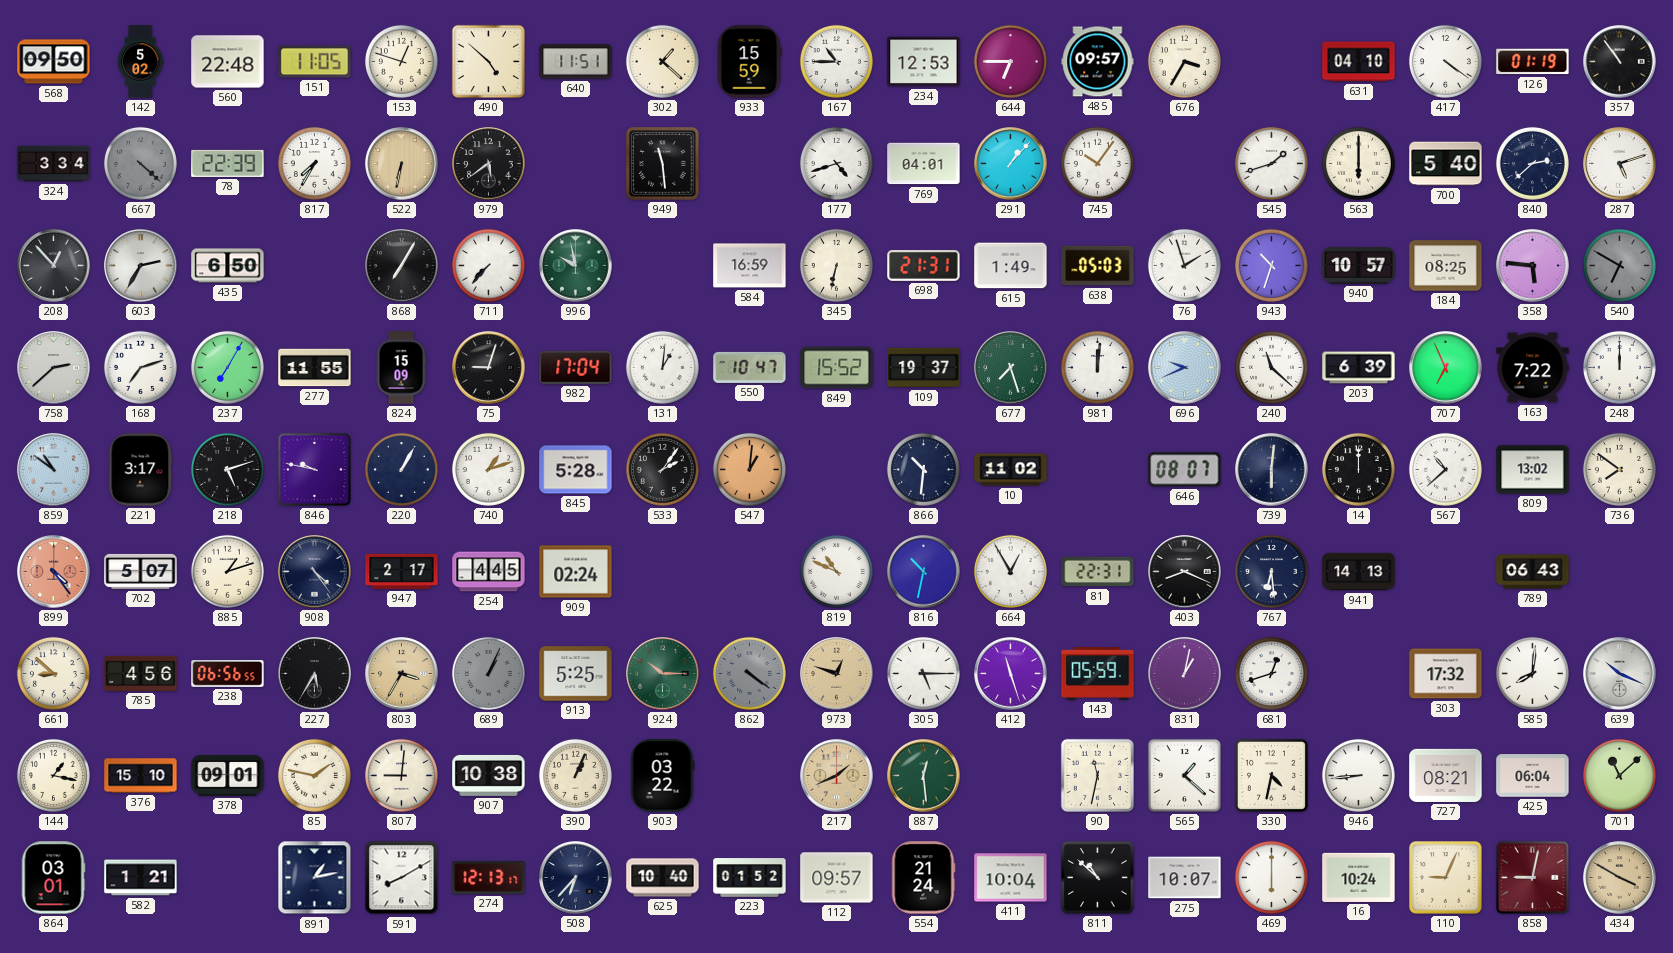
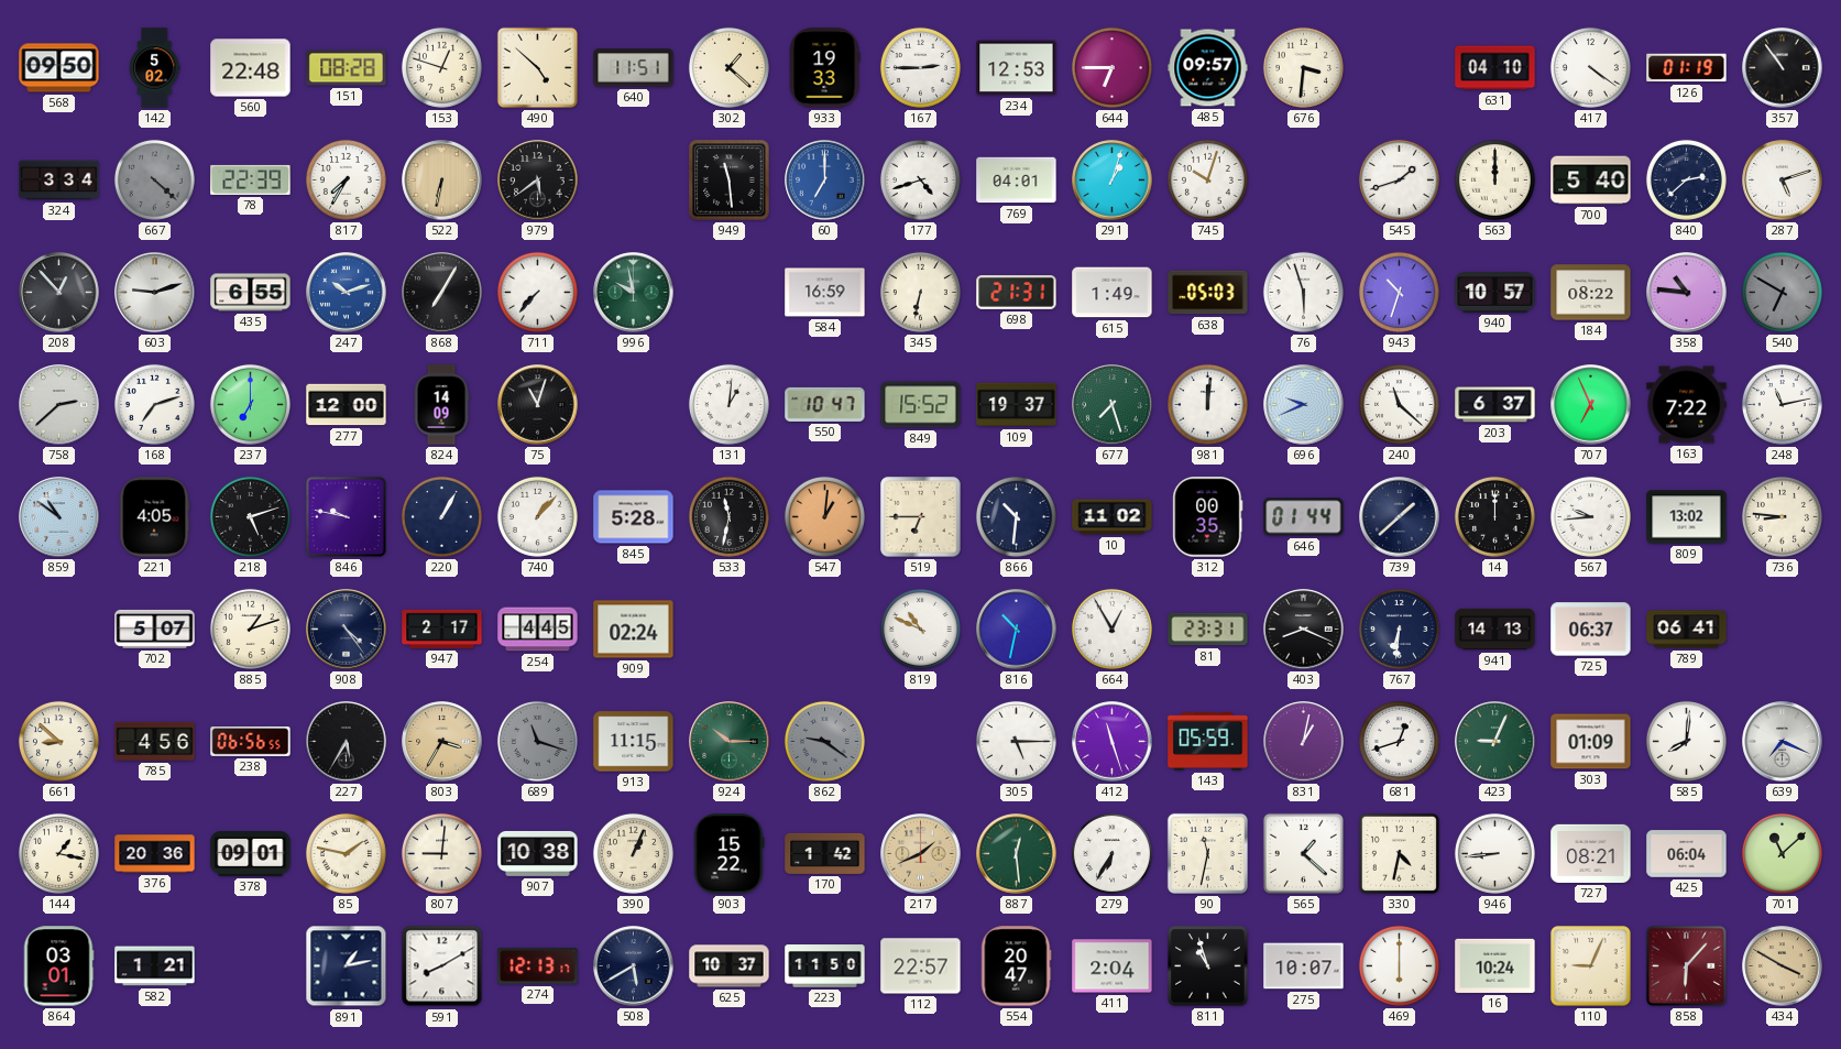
151: 11:05 -> 08:28
933: 15:59 -> 19:33
167: 10:45 -> 2:45
676: 3:35 -> 3:31
60: none -> 7:00
291: 1:07 -> 1:03
745: 10:06 -> 10:03
563: 6:00 -> 12:00
603: 2:35 -> 9:12
435: 6:50 -> 6:55
247: none -> 10:12
76: 1:57 -> 5:57
184: 08:25 -> 08:22
358: 5:46 -> 10:46
237: 7:05 -> 7:00
277: 11:55 -> 12:00
824: 15:09 -> 14:09
75: 9:03 -> 11:03
982: 17:04 -> none
203: 6:39 -> 6:37
248: 12:00 -> 11:13
221: 3:17 -> 4:05
740: 1:12 -> 1:07
533: 2:06 -> 11:32
519: none -> 6:45
312: none -> 00:35
646: 08:07 -> 01:44
739: 6:01 -> 1:38
567: 10:38 -> 9:44
736: 7:51 -> 8:46
899: 4:24 -> none
81: 22:31 -> 23:31
767: 6:29 -> 6:31
725: none -> 06:37
789: 06:43 -> 06:41
689: 1:04 -> 11:18
913: 5:25 -> 11:15
862: 4:21 -> 9:21
973: 12:48 -> none
423: none -> 9:04
303: 17:32 -> 01:09
639: 10:19 -> 7:19
376: 15:10 -> 20:36
903: 03:22 -> 15:22
170: none -> 1:42
279: none -> 6:35
508: 6:37 -> 5:40
625: 10:40 -> 10:37
223: 01:52 -> 11:50
112: 09:57 -> 22:57
554: 21:24 -> 20:47
411: 10:04 -> 2:04
811: 10:52 -> 10:57
858: 9:02 -> 6:07
